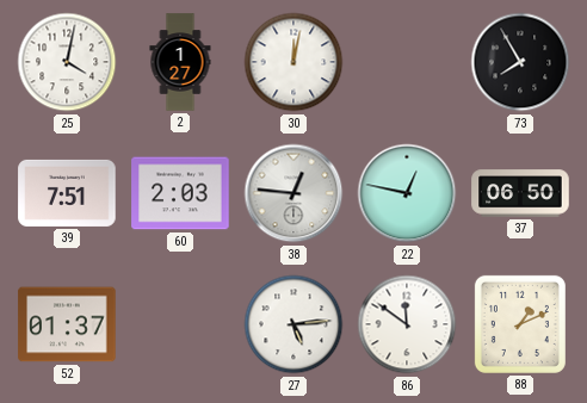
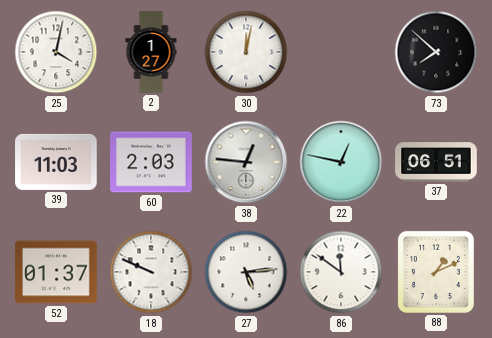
73: 7:55 -> 7:52
39: 7:51 -> 11:03
37: 06:50 -> 06:51
18: none -> 9:49
